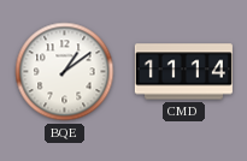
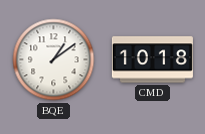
CMD: 11:14 -> 10:18
